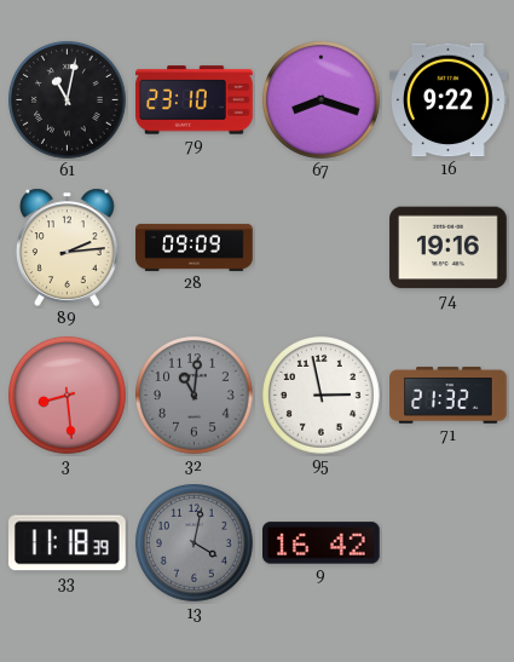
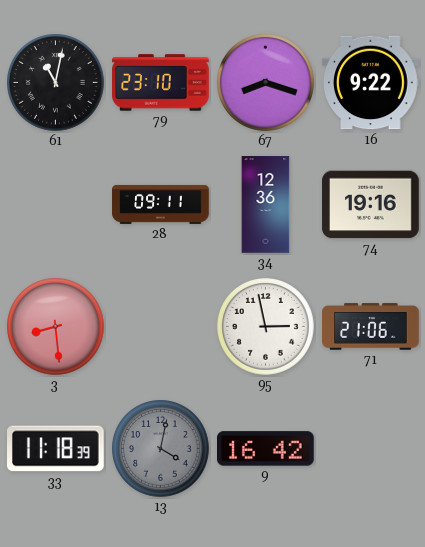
89: 2:14 -> none
28: 09:09 -> 09:11
34: none -> 12:36
32: 11:01 -> none
71: 21:32 -> 21:06
